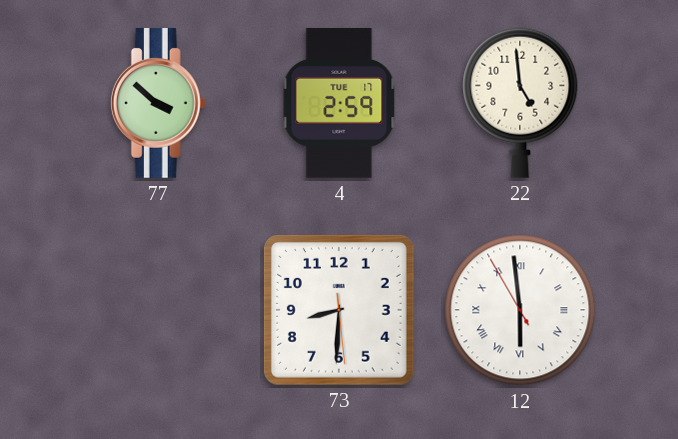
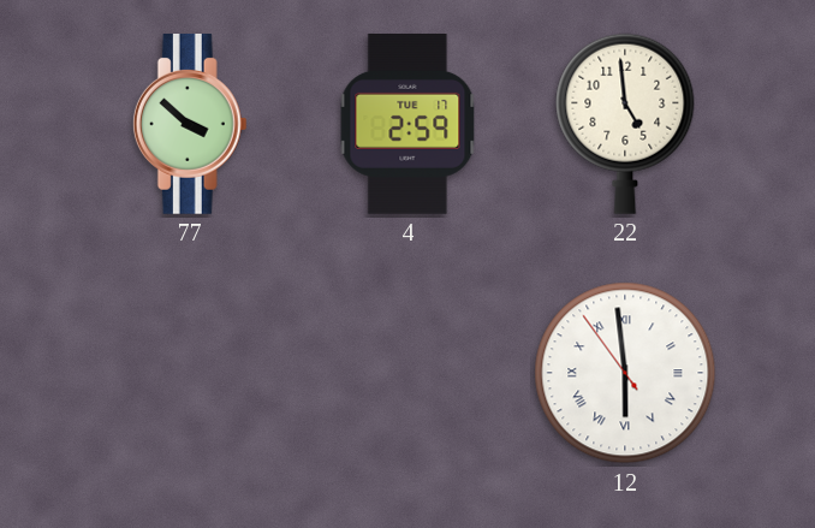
73: 8:30 -> none
12: 5:58:55 -> 5:58:54
